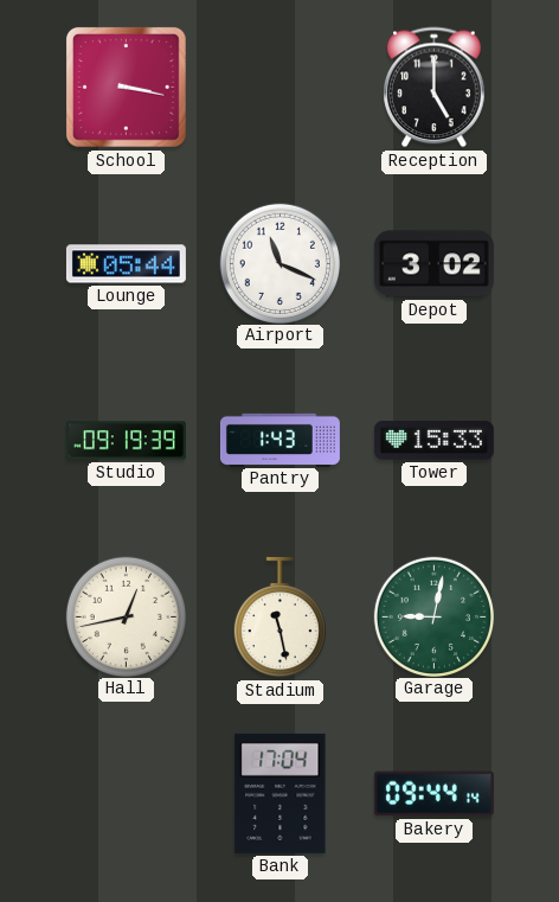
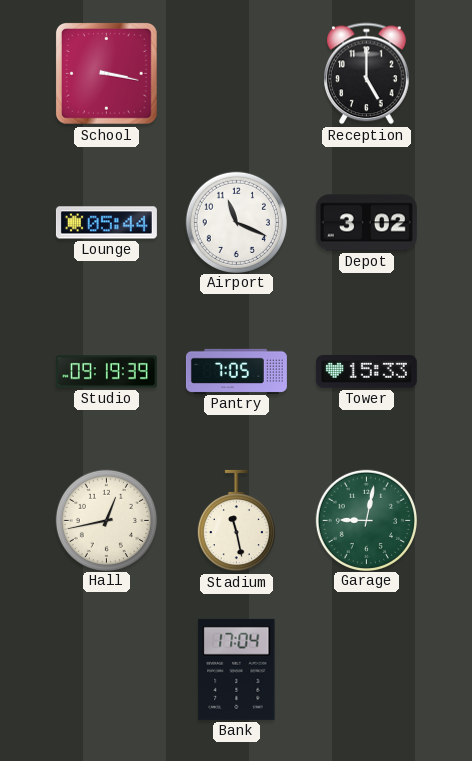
Pantry: 1:43 -> 7:05
Bakery: 09:44 -> none
